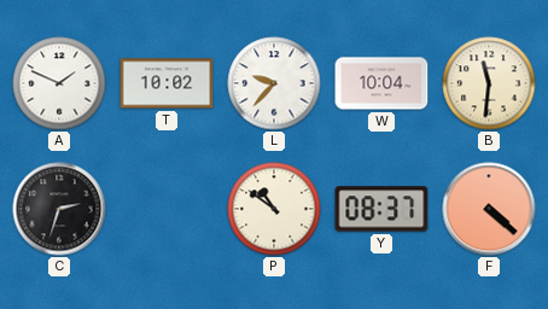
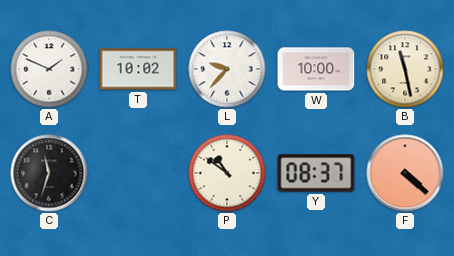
W: 10:04 -> 10:00
B: 11:31 -> 11:28
C: 2:33 -> 11:33
